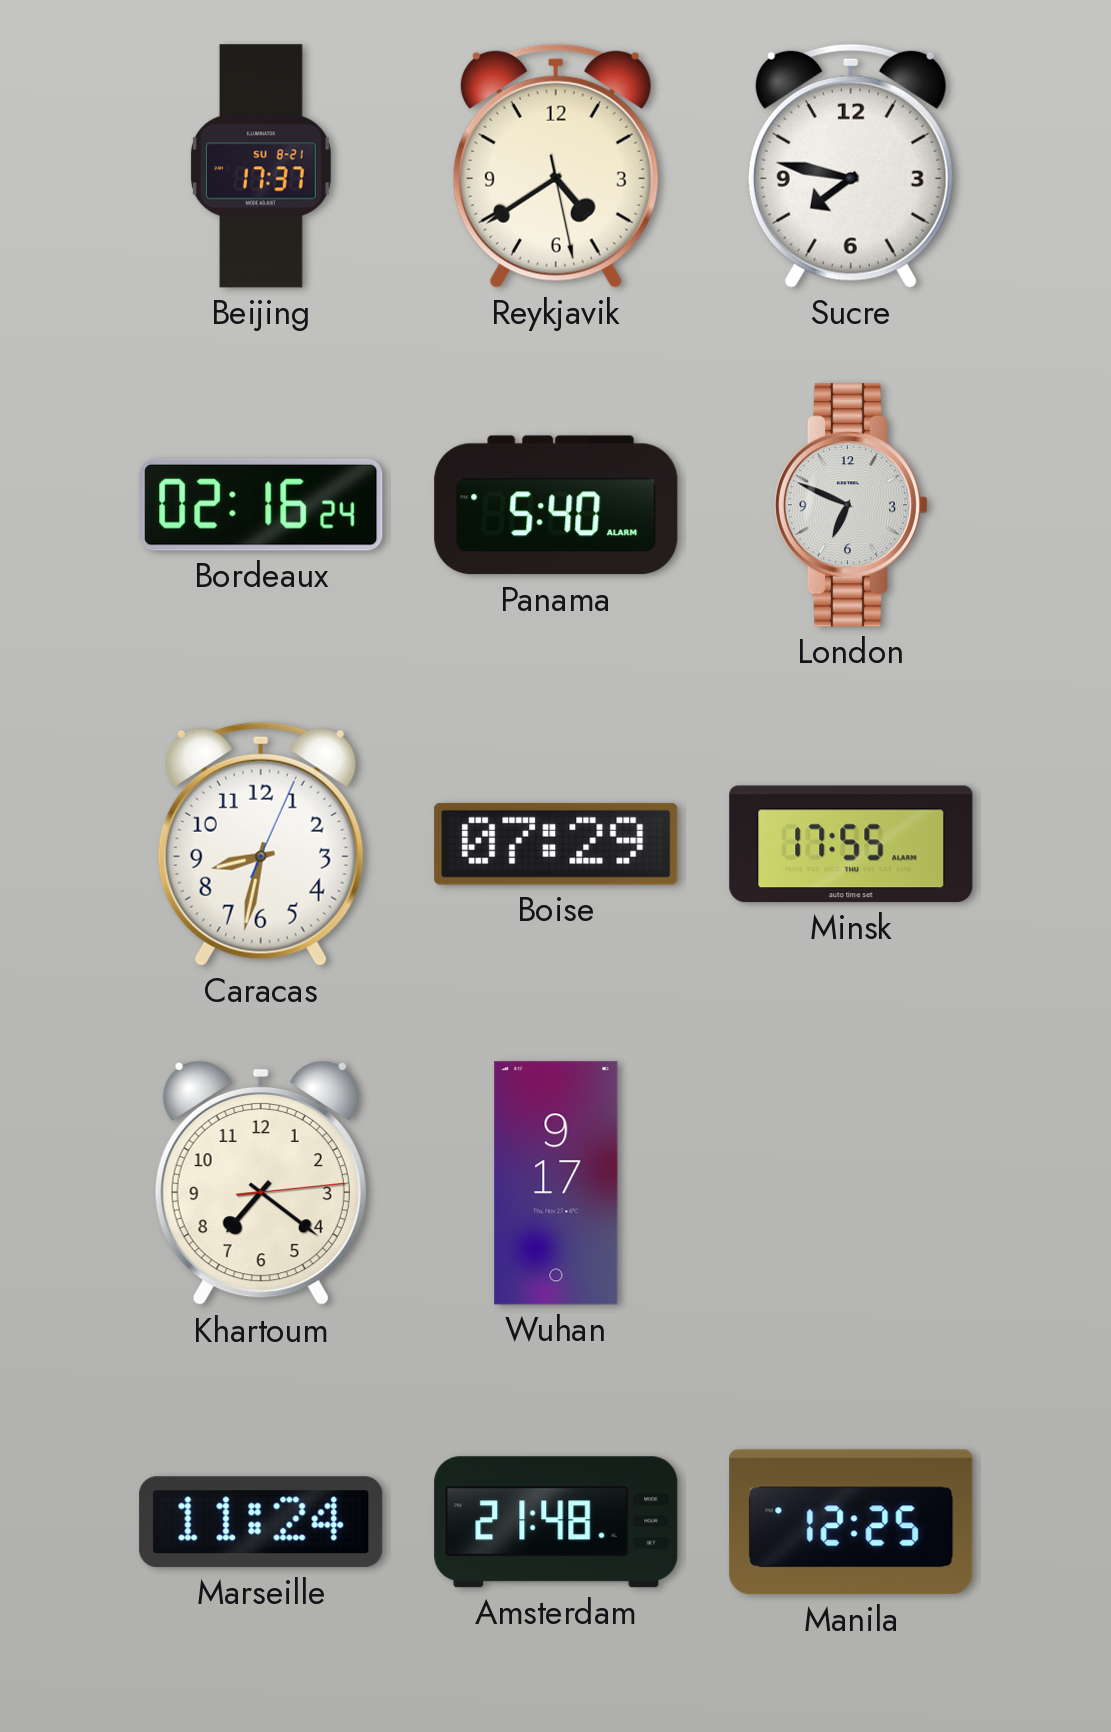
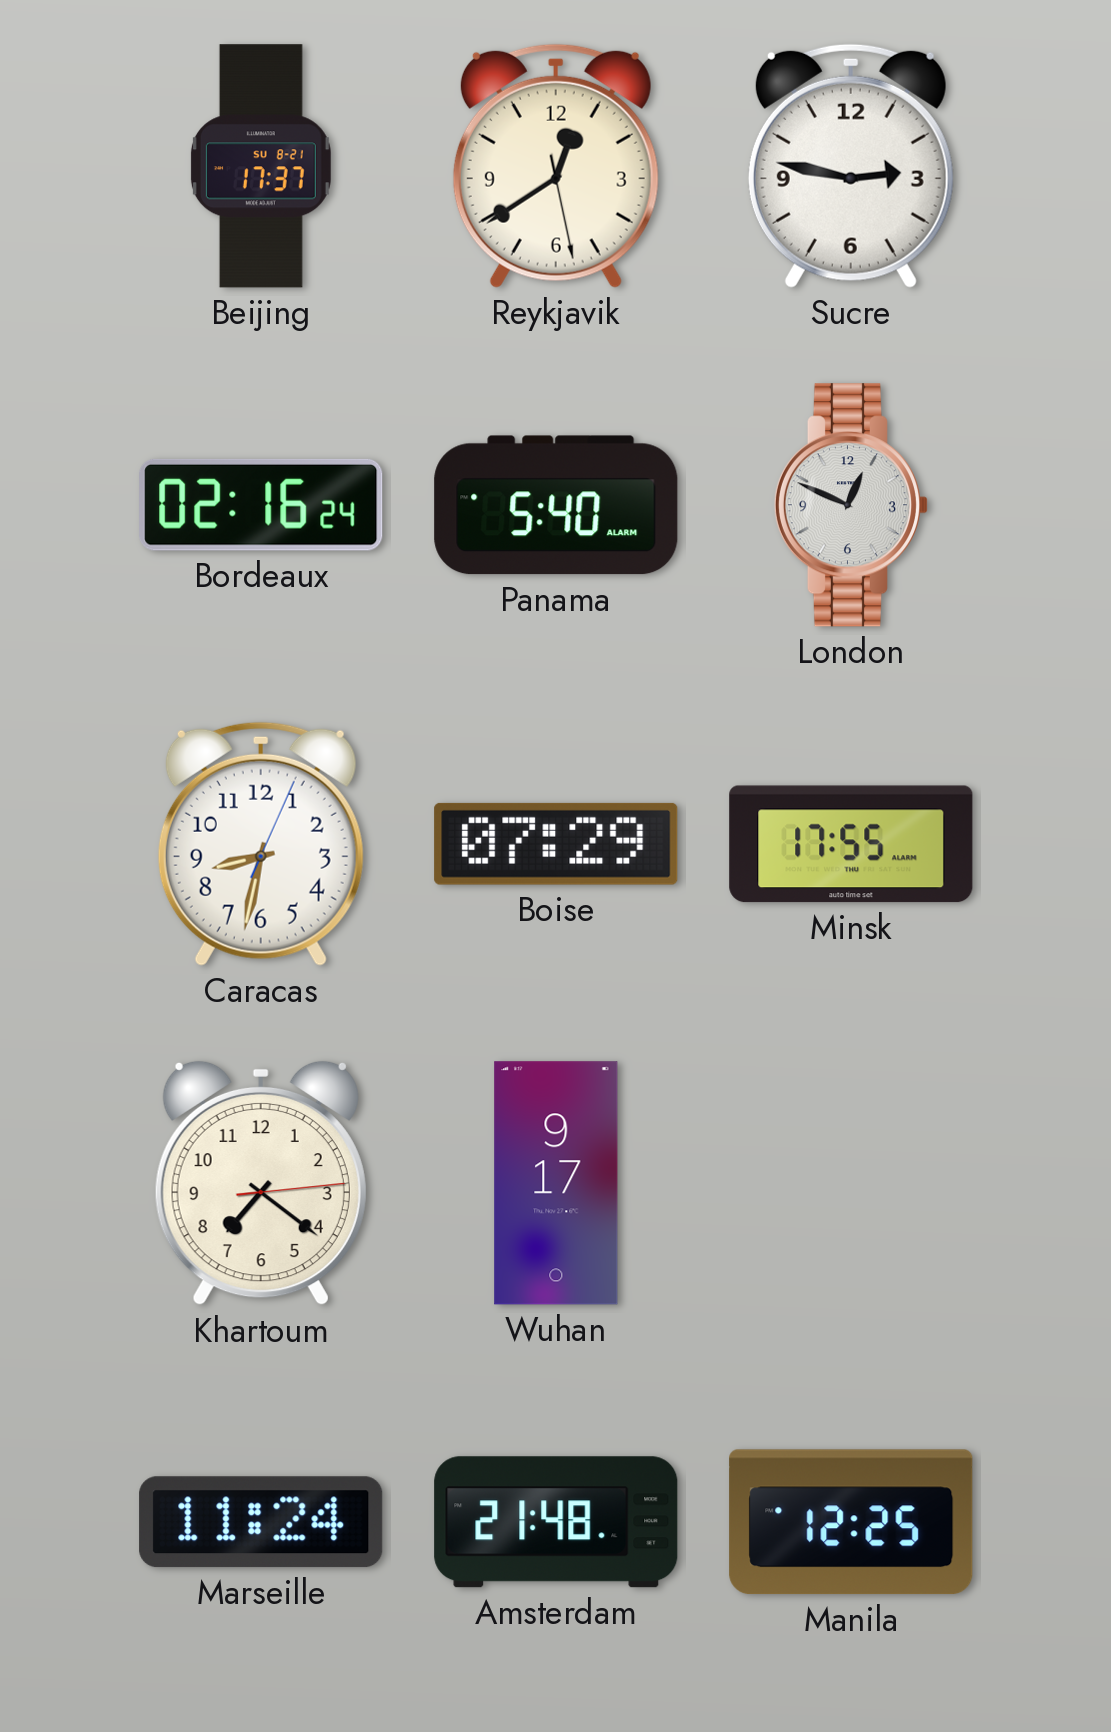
Reykjavik: 4:39 -> 12:39
Sucre: 7:47 -> 2:47
London: 6:49 -> 12:49
